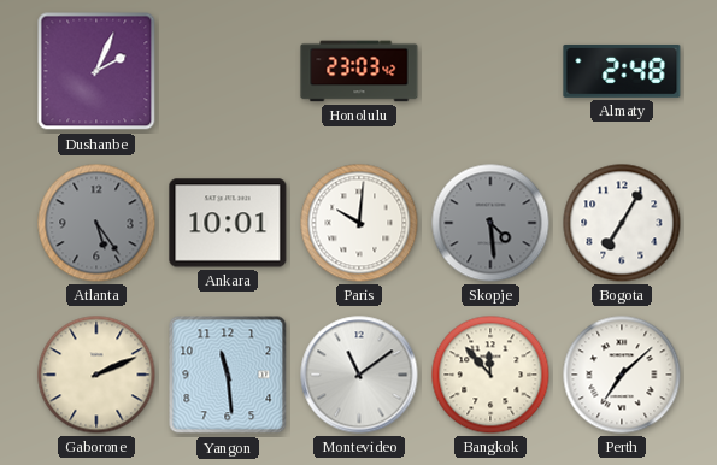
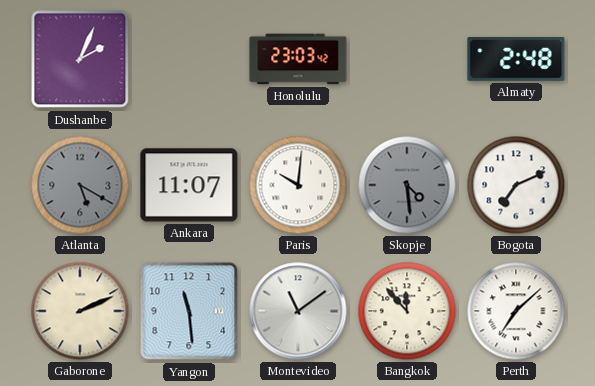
Atlanta: 5:24 -> 5:20
Ankara: 10:01 -> 11:07
Bogota: 7:05 -> 7:11
